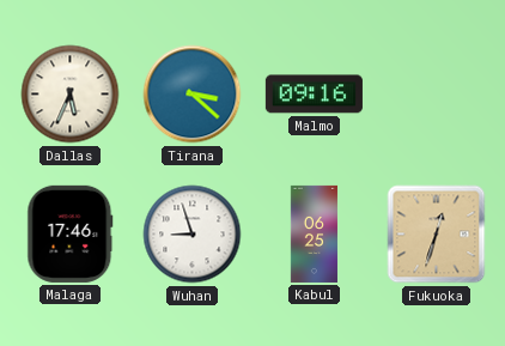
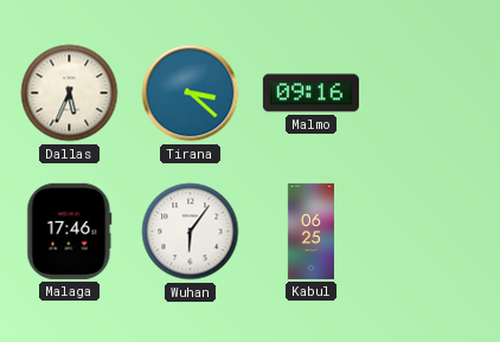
Wuhan: 8:57 -> 6:06
Fukuoka: 12:33 -> none
